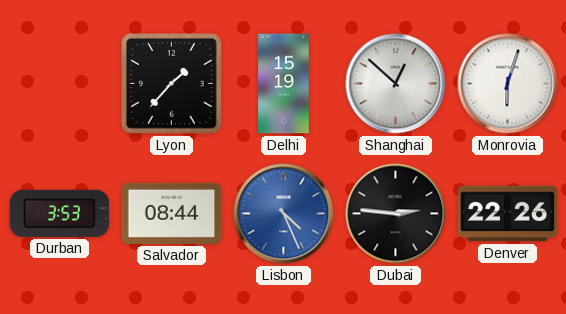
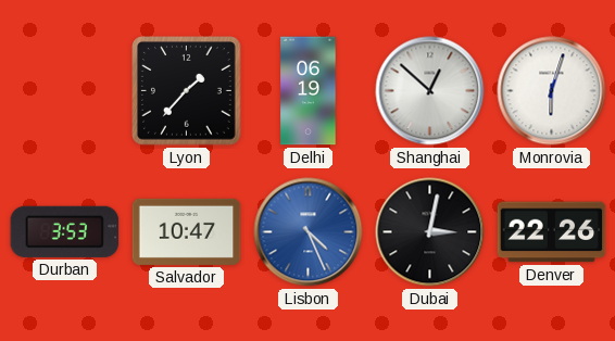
Delhi: 15:19 -> 06:19
Salvador: 08:44 -> 10:47
Dubai: 2:46 -> 3:02
